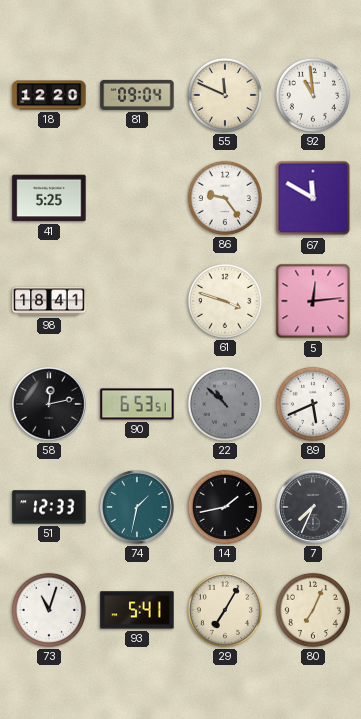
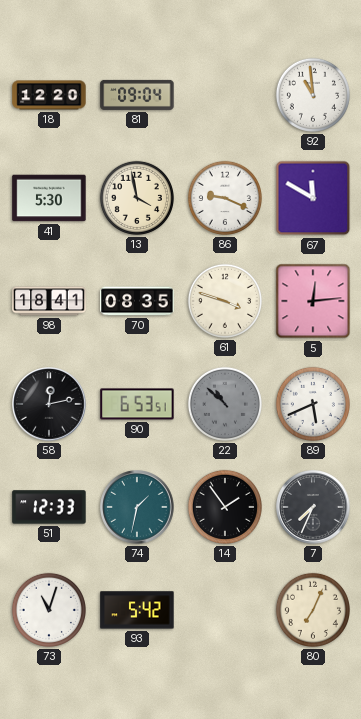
55: 11:49 -> none
41: 5:25 -> 5:30
13: none -> 3:58
86: 9:24 -> 9:19
70: none -> 08:35
14: 1:43 -> 1:54
93: 5:41 -> 5:42
29: 7:05 -> none
